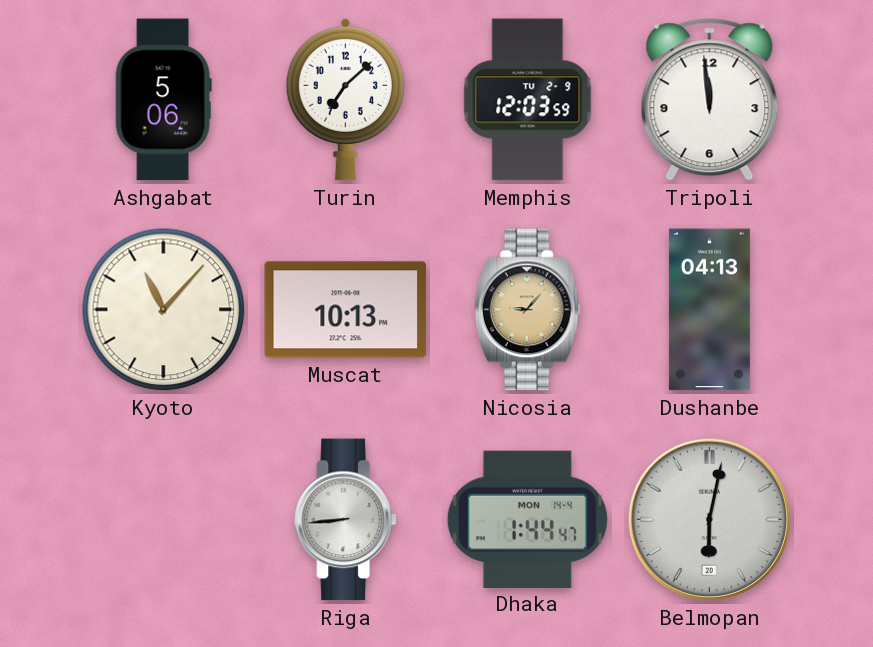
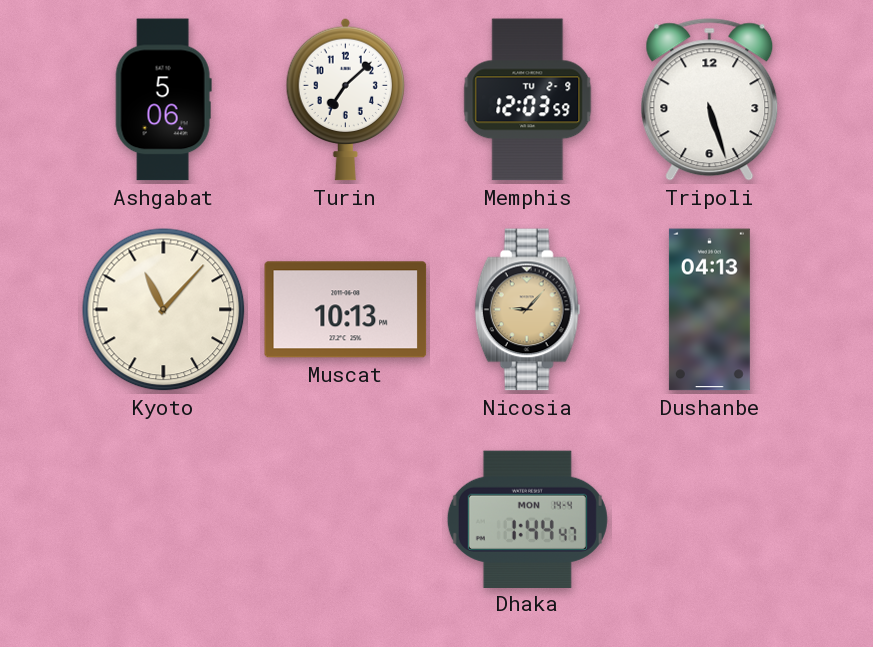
Tripoli: 11:59 -> 5:27
Riga: 8:44 -> none
Belmopan: 6:02 -> none
